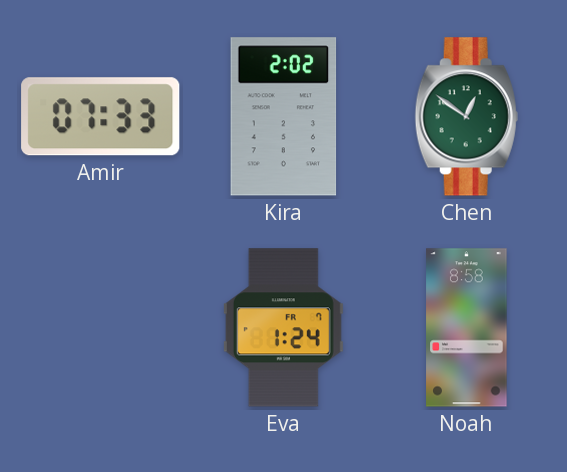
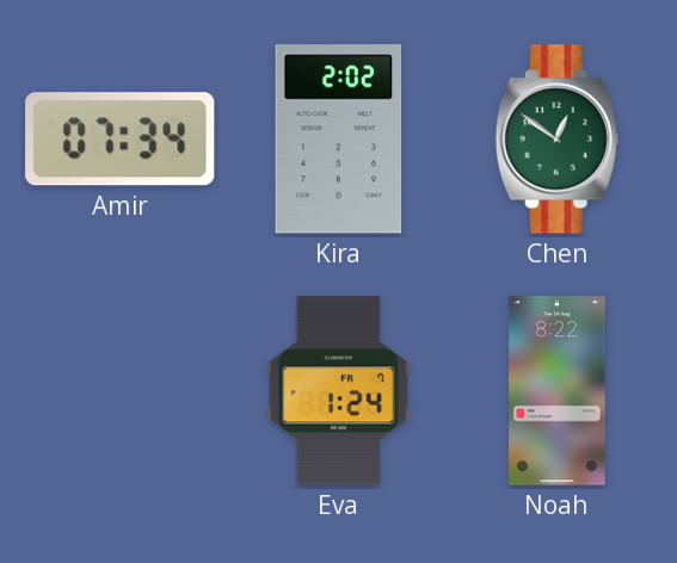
Amir: 07:33 -> 07:34
Noah: 8:58 -> 8:22
